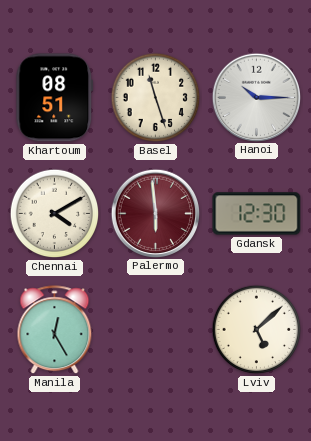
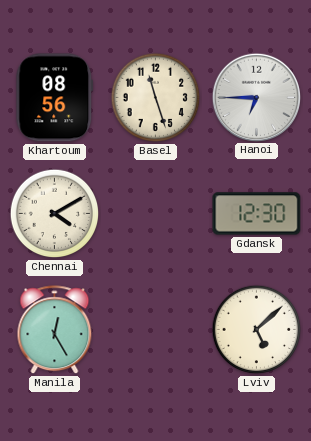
Khartoum: 08:51 -> 08:56
Hanoi: 10:15 -> 6:45
Palermo: 5:59 -> none
